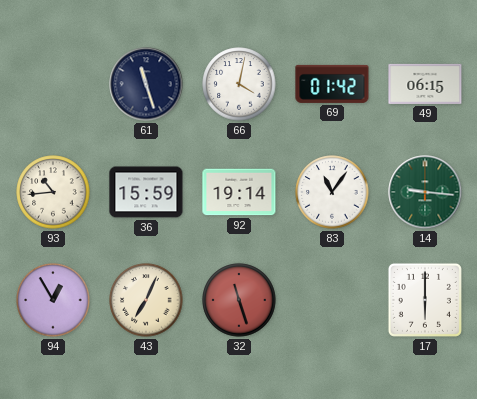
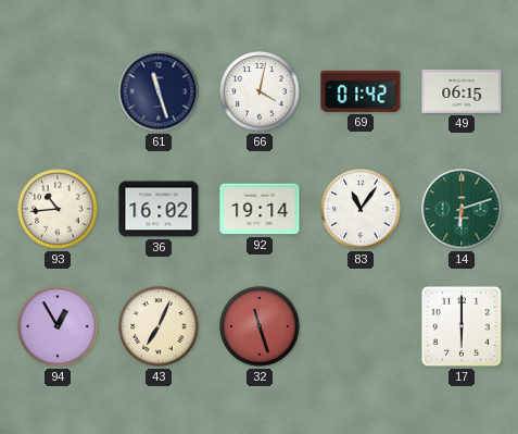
36: 15:59 -> 16:02
14: 9:16 -> 6:12
